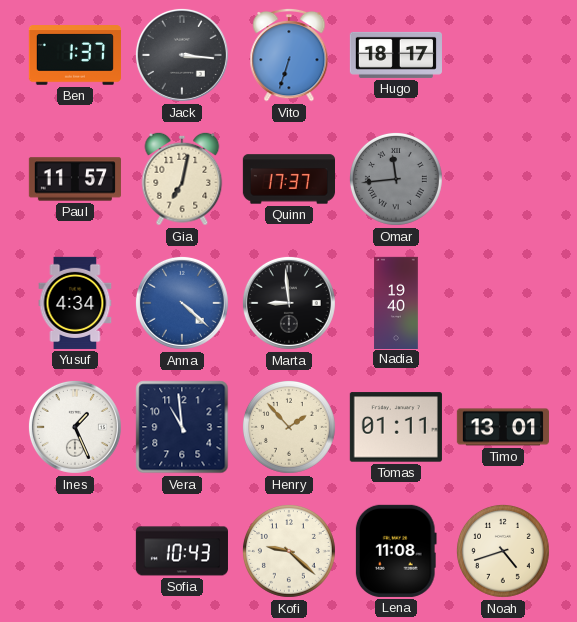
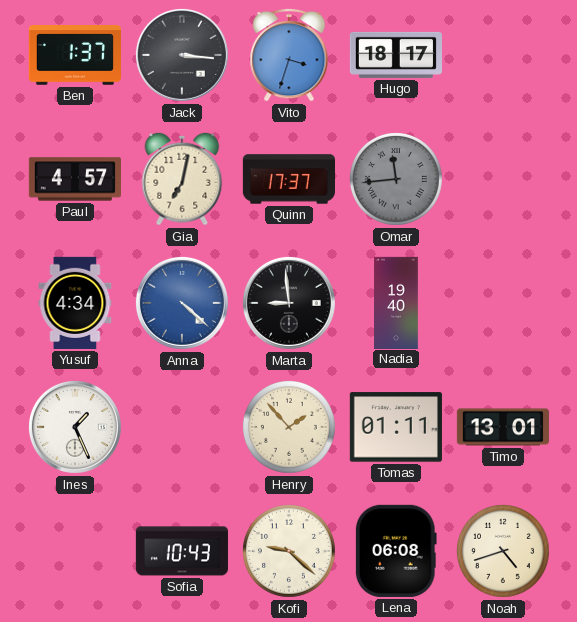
Vito: 6:33 -> 3:33
Paul: 11:57 -> 4:57
Vera: 10:59 -> none
Lena: 11:08 -> 06:08
